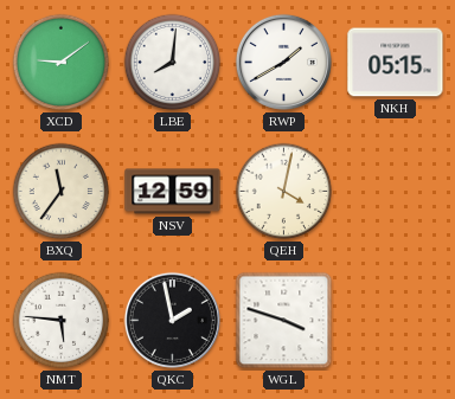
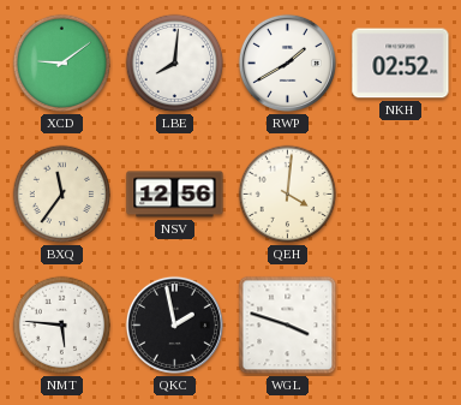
NKH: 05:15 -> 02:52
NSV: 12:59 -> 12:56
QEH: 4:02 -> 4:01
